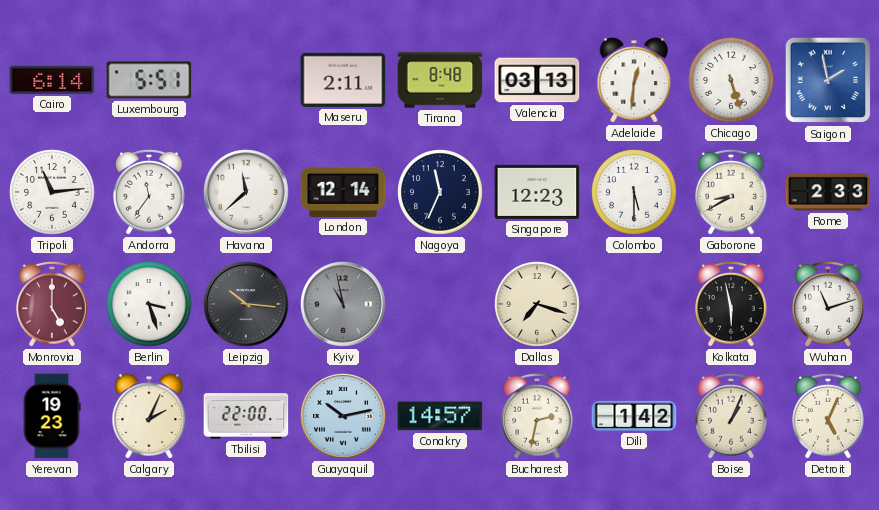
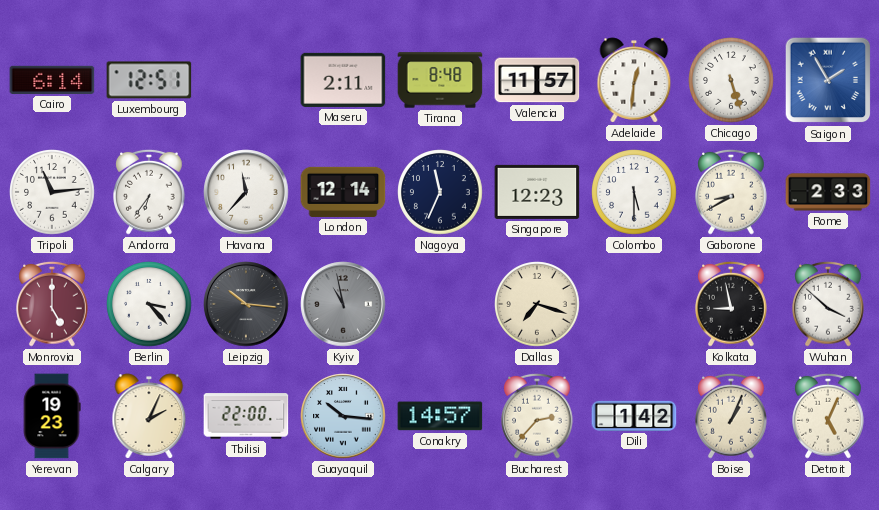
Luxembourg: 5:51 -> 12:51
Valencia: 03:13 -> 11:57
Saigon: 1:58 -> 1:55
Andorra: 11:36 -> 6:36
Havana: 11:38 -> 11:37
Berlin: 3:27 -> 3:23
Kolkata: 5:58 -> 8:58
Wuhan: 11:12 -> 3:52
Guayaquil: 10:13 -> 10:16
Bucharest: 2:32 -> 2:37
